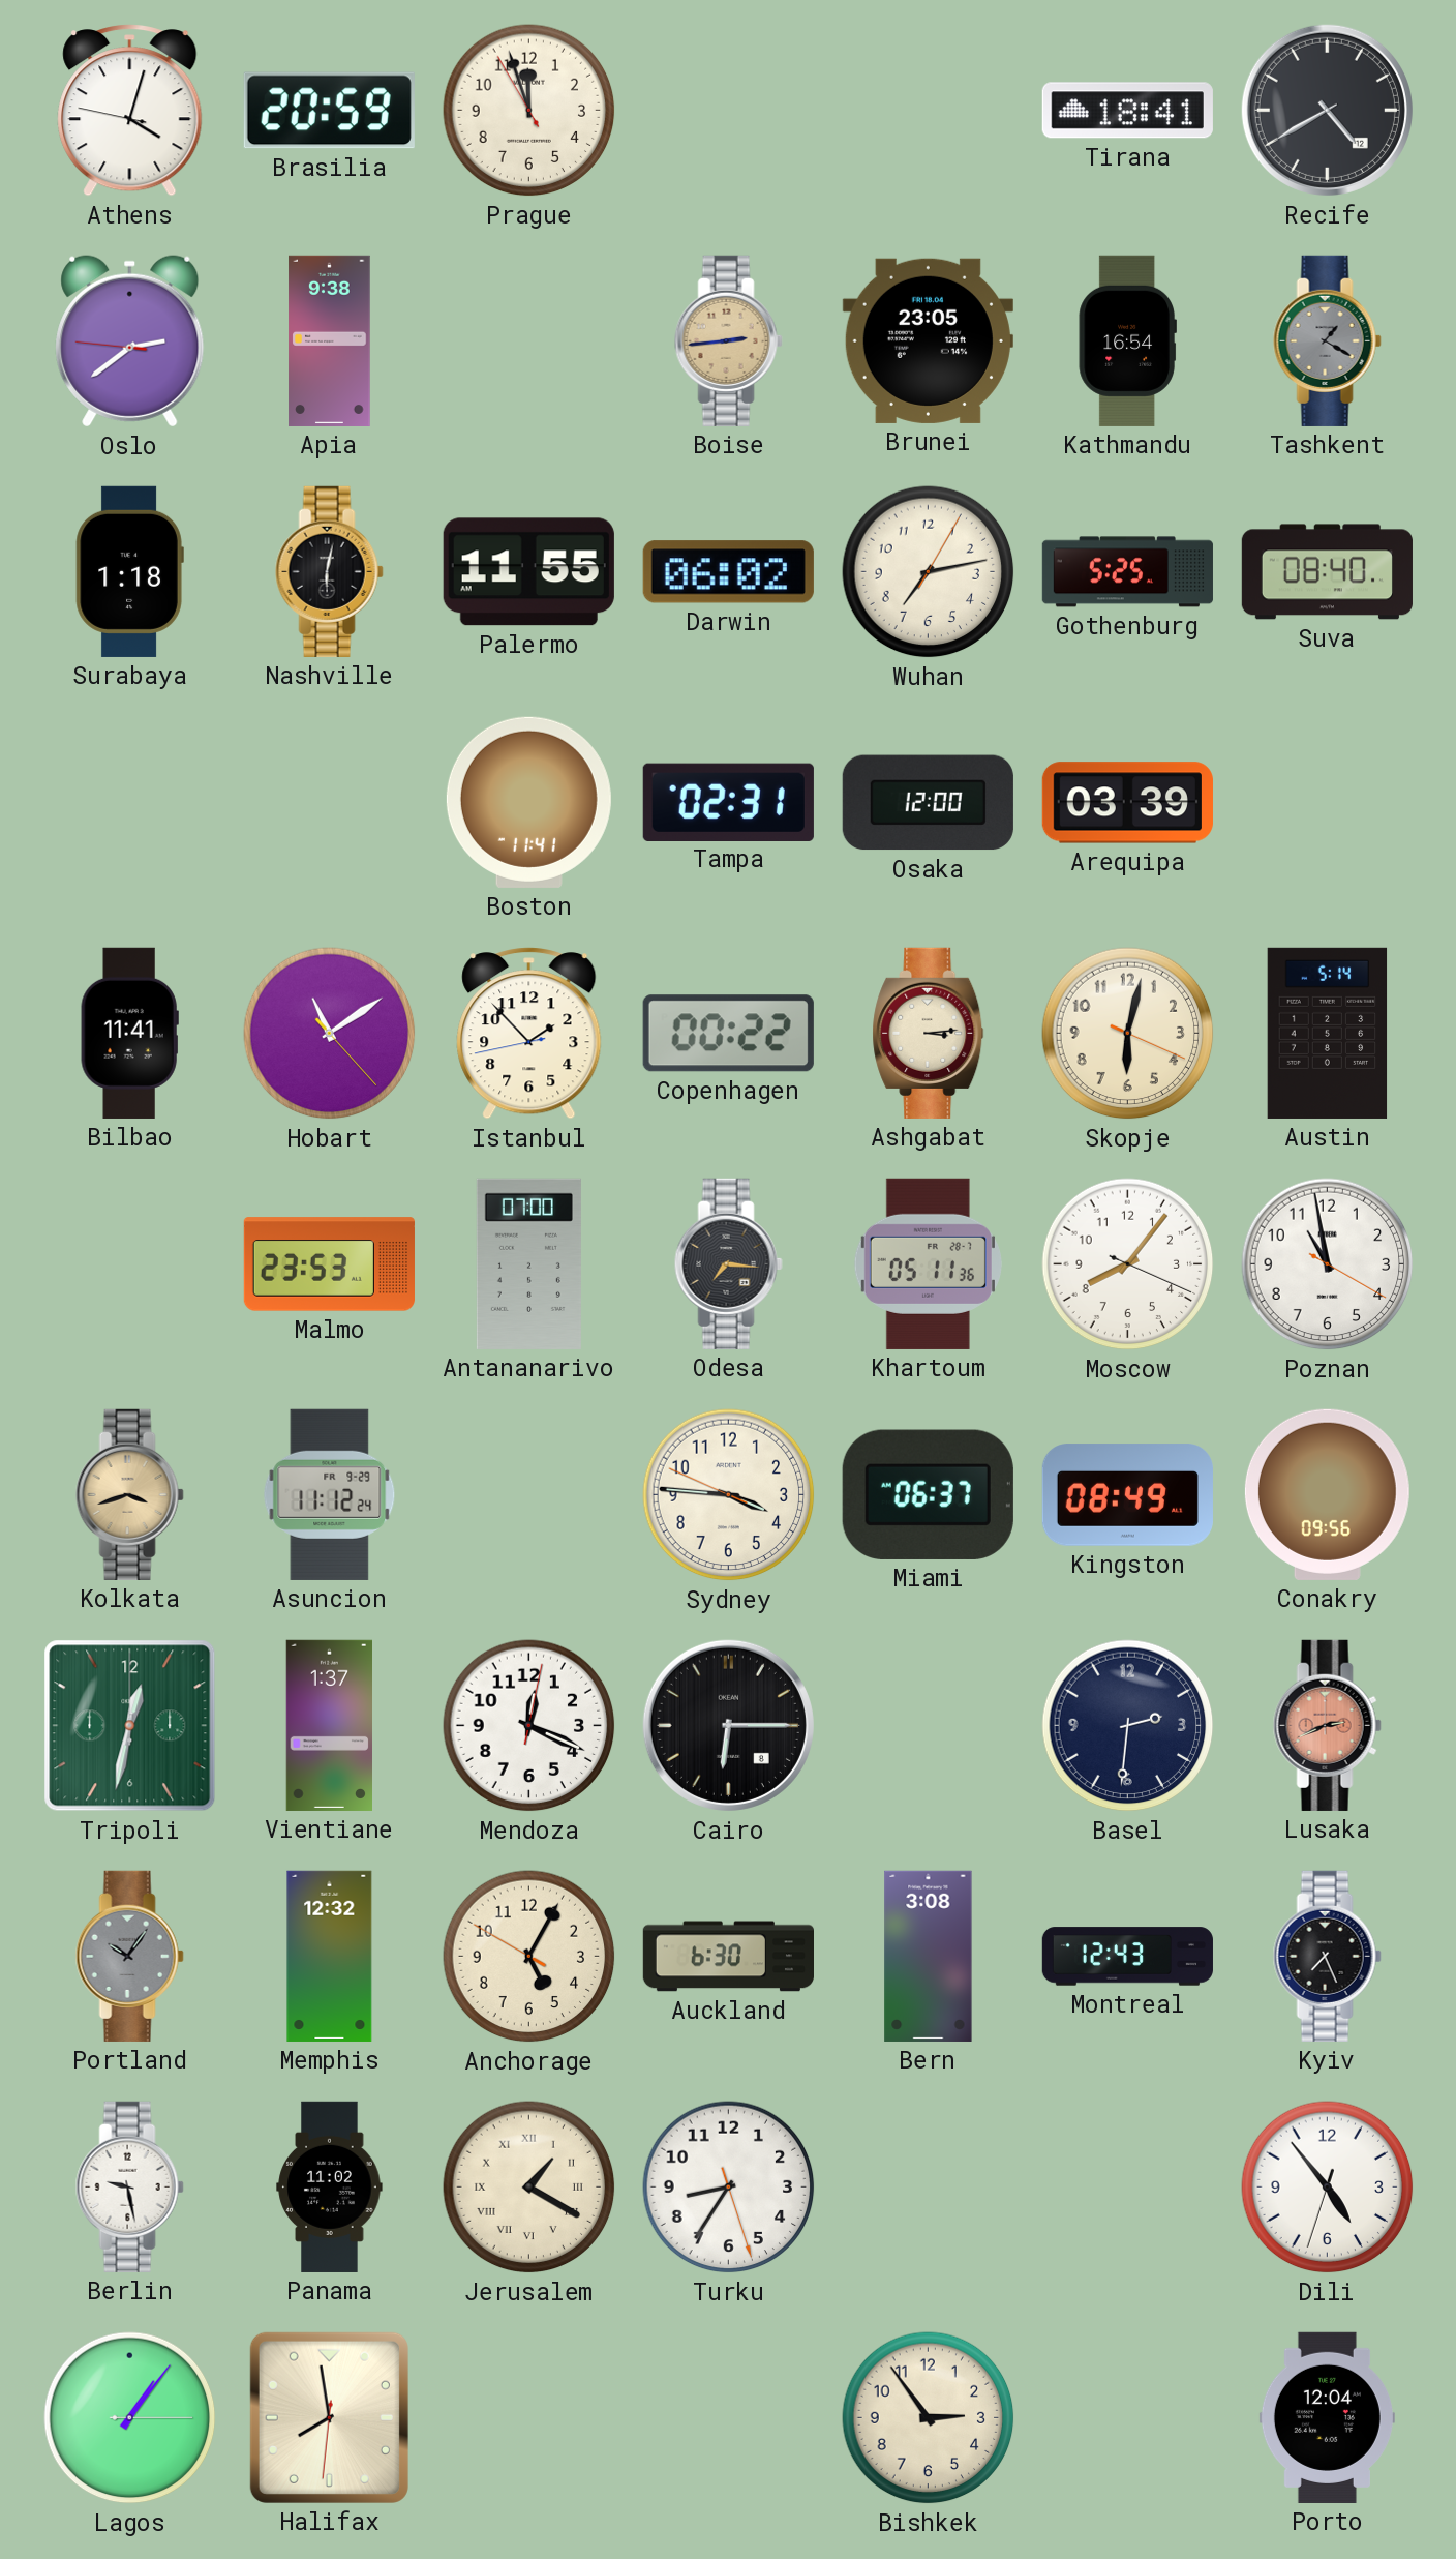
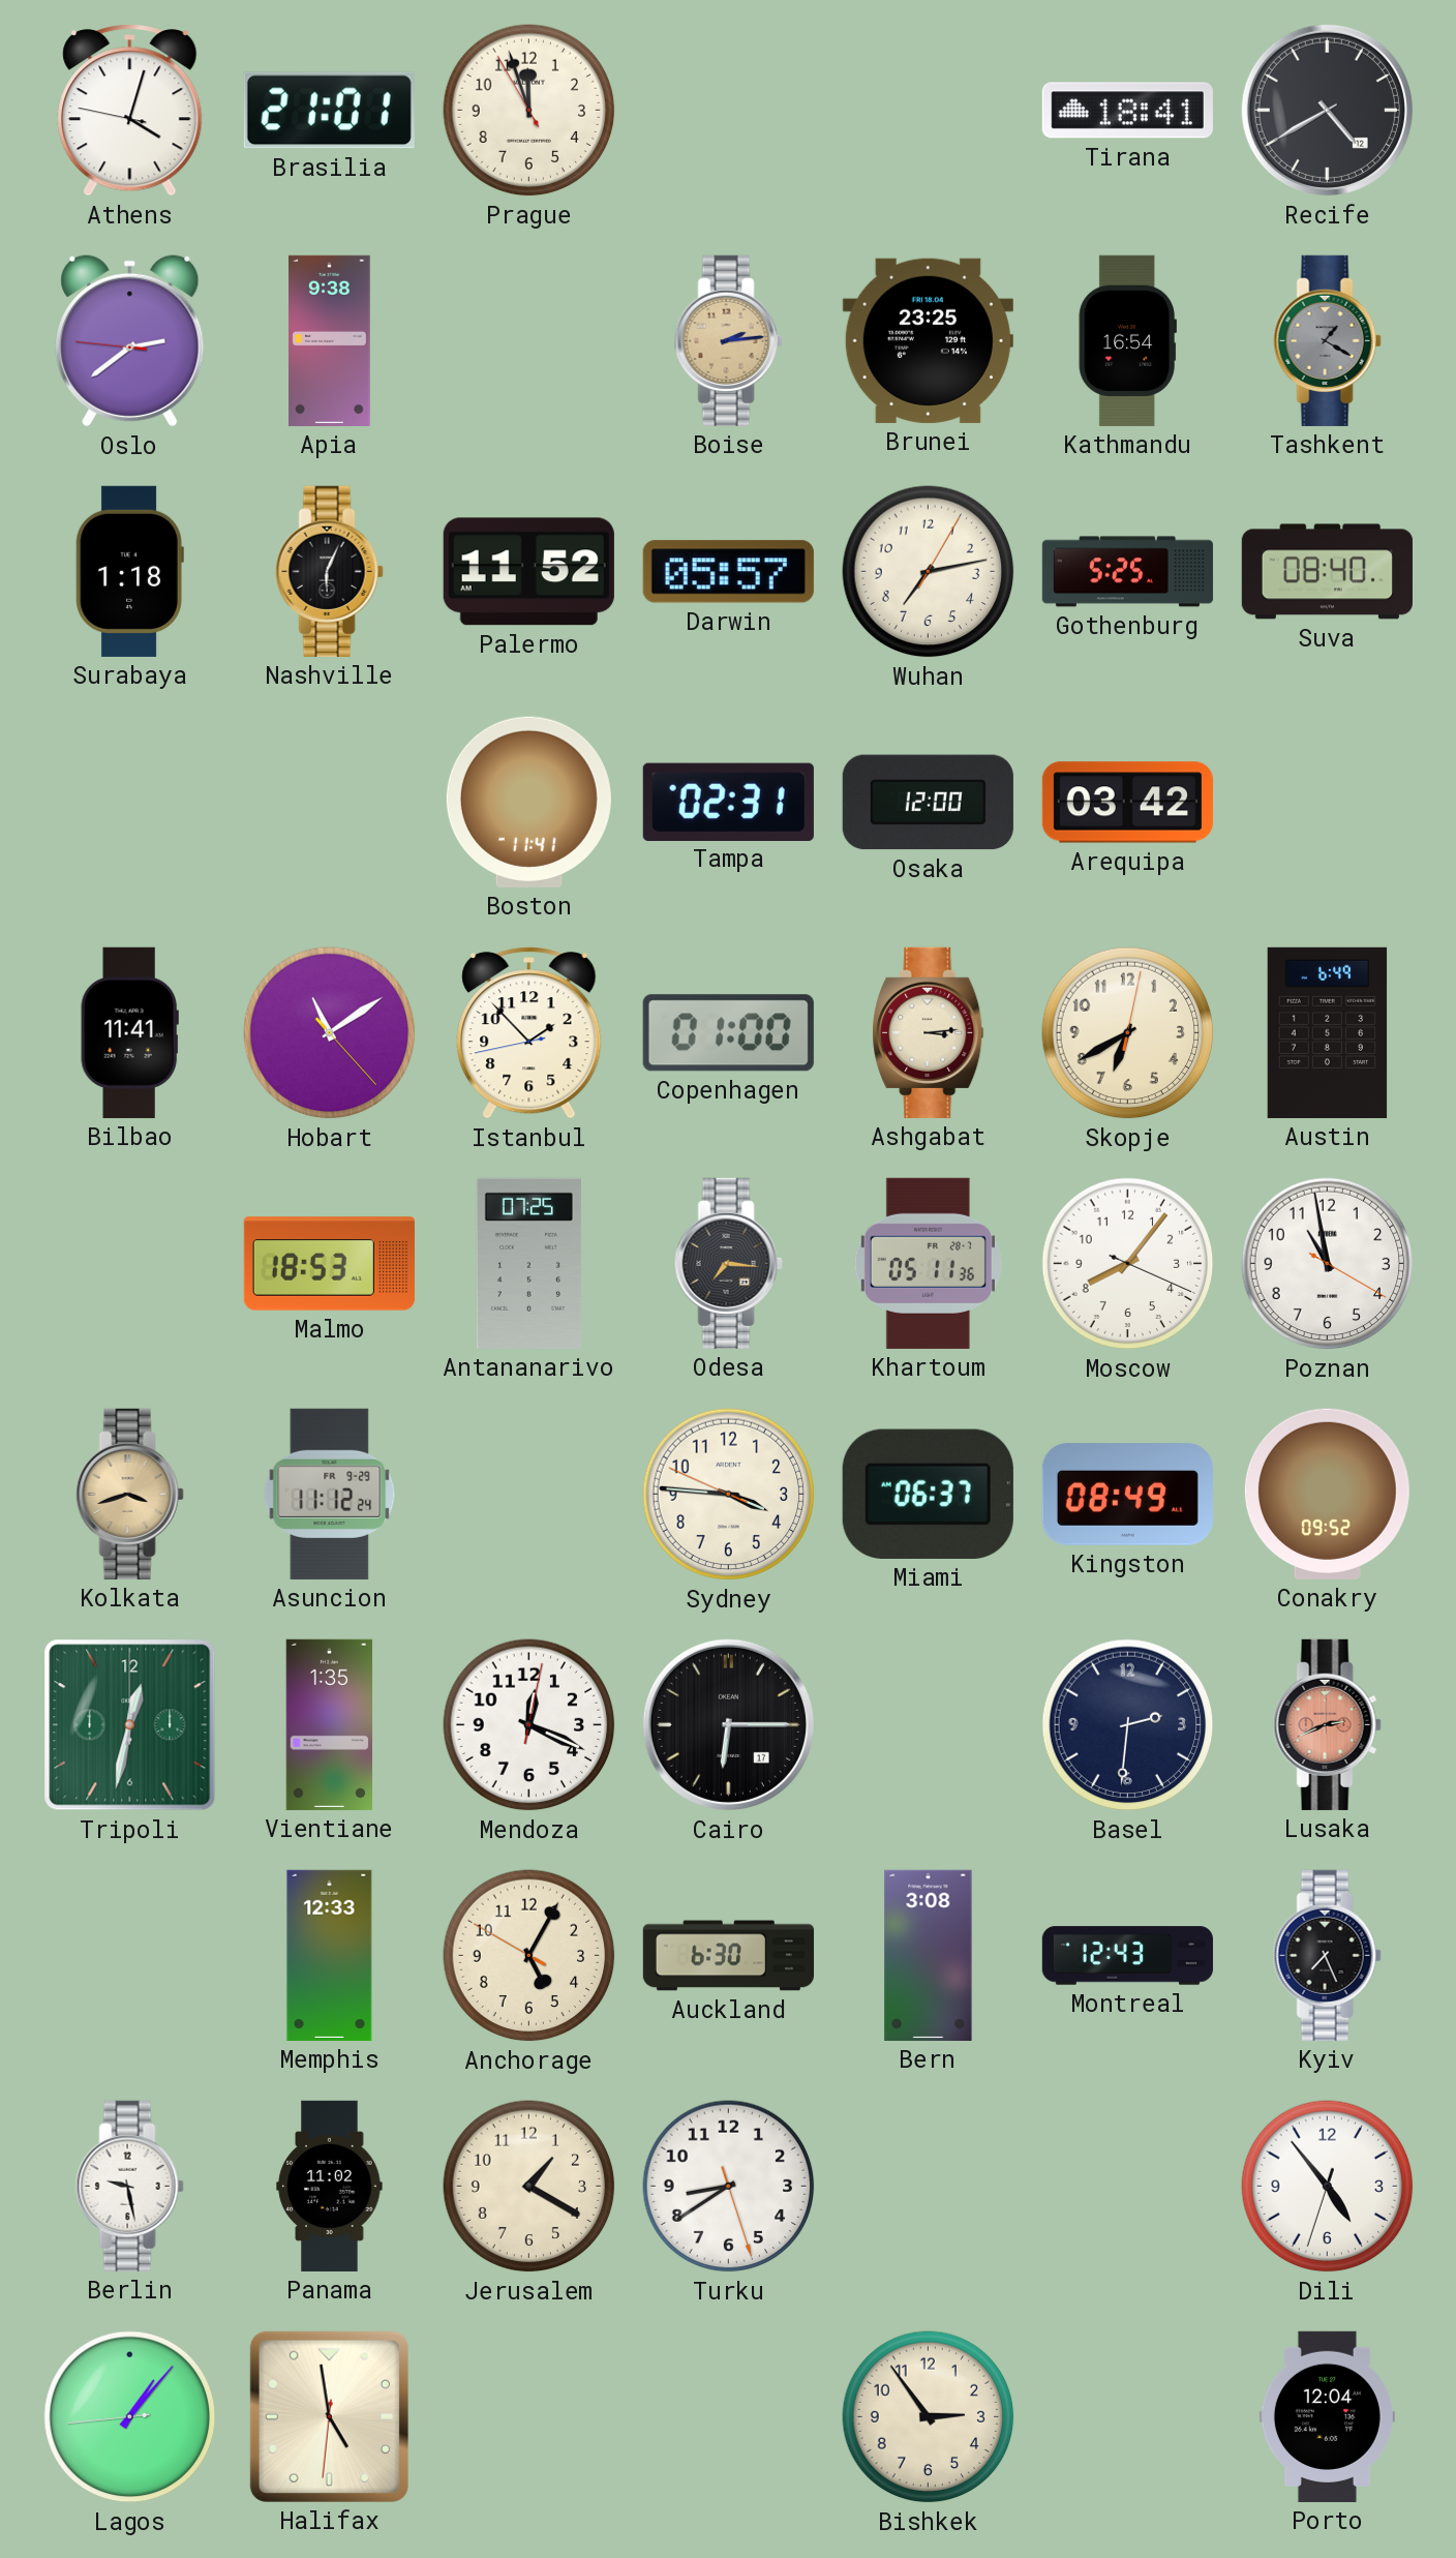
Brasilia: 20:59 -> 21:01
Boise: 2:44 -> 2:14
Brunei: 23:05 -> 23:25
Nashville: 6:02 -> 6:04
Palermo: 11:55 -> 11:52
Darwin: 06:02 -> 05:57
Arequipa: 03:39 -> 03:42
Copenhagen: 00:22 -> 01:00
Skopje: 6:02 -> 6:40
Austin: 5:14 -> 6:49
Malmo: 23:53 -> 18:53
Antananarivo: 07:00 -> 07:25
Conakry: 09:56 -> 09:52
Vientiane: 1:37 -> 1:35
Cairo date: 8 -> 17
Portland: 10:06 -> none
Memphis: 12:32 -> 12:33
Jerusalem numerals: Roman -> Arabic
Turku: 8:35 -> 8:39
Lagos: 1:06:15 -> 1:06:44
Halifax: 7:58 -> 4:58
